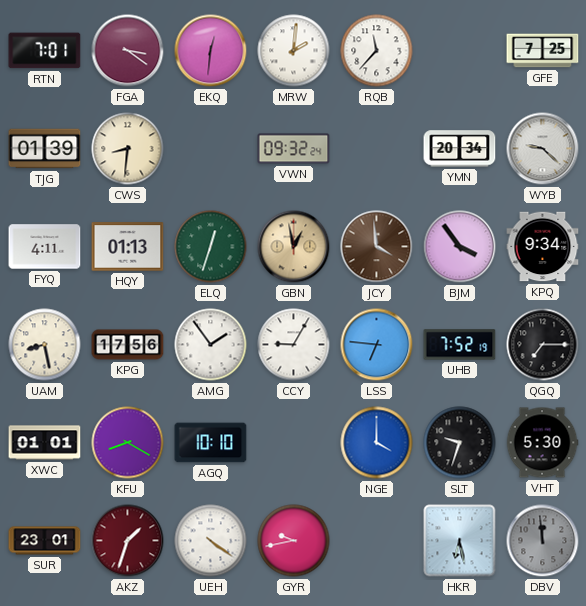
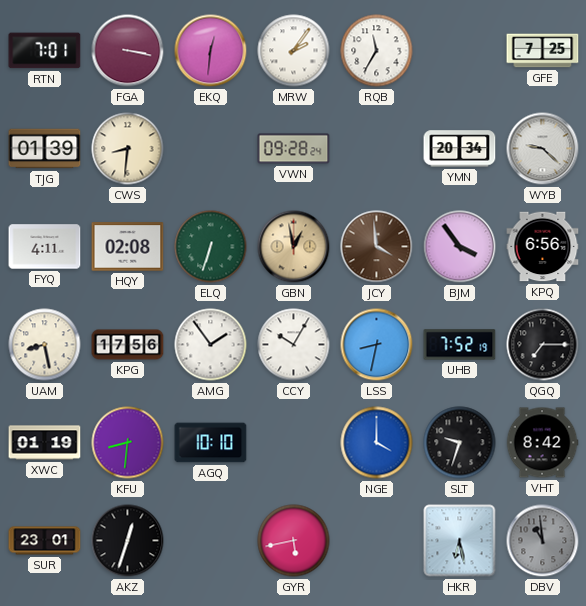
FGA: 3:21 -> 3:17
MRW: 2:01 -> 2:06
RQB: 11:37 -> 11:35
VWN: 09:32 -> 09:28
HQY: 01:13 -> 02:08
ELQ: 12:33 -> 6:33
KPQ: 9:34 -> 6:56
CCY: 9:05 -> 10:05
LSS: 6:46 -> 8:32
XWC: 01:01 -> 01:19
KFU: 8:20 -> 8:31
VHT: 5:30 -> 8:42
AKZ: 1:33 -> 12:33
AKZ dial: burgundy -> black
UEH: 4:21 -> none
GYR: 9:43 -> 5:43
DBV: 11:59 -> 10:59
